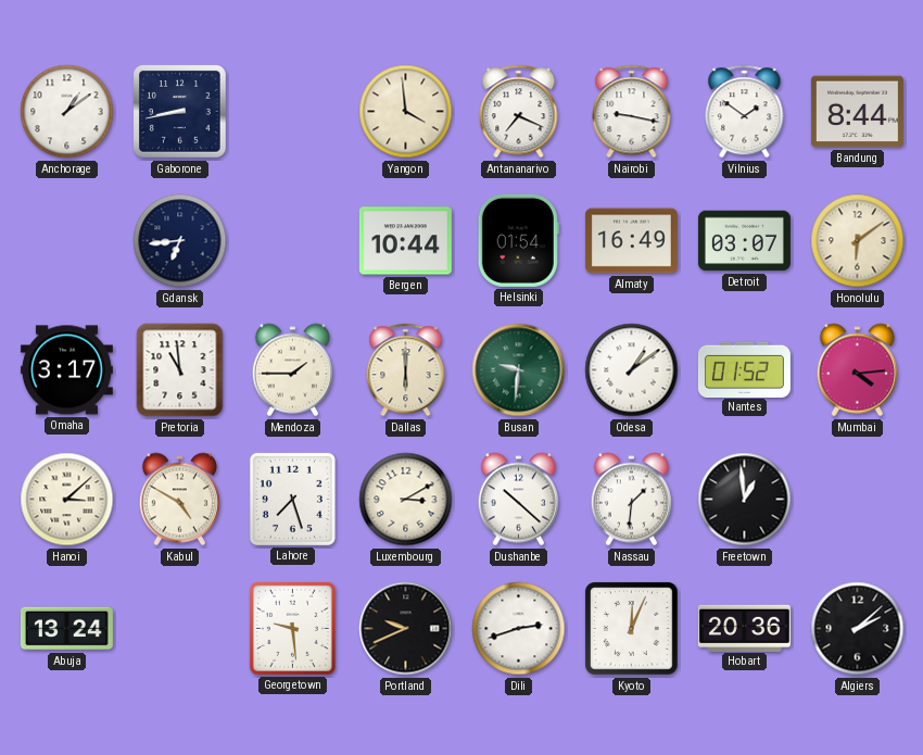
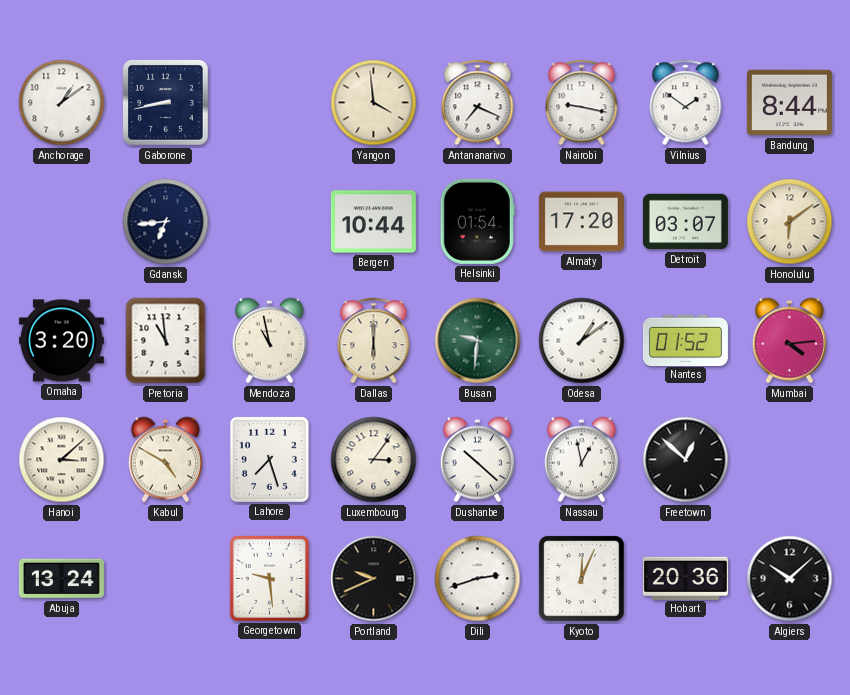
Almaty: 16:49 -> 17:20
Omaha: 3:17 -> 3:20
Mendoza: 1:45 -> 10:58
Luxembourg: 3:10 -> 3:06
Nassau: 1:31 -> 12:58
Freetown: 12:59 -> 12:52
Algiers: 2:08 -> 10:08
